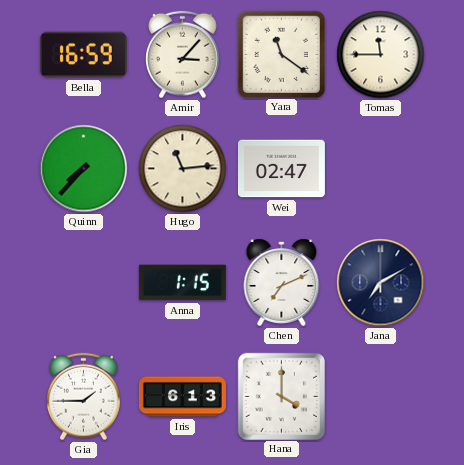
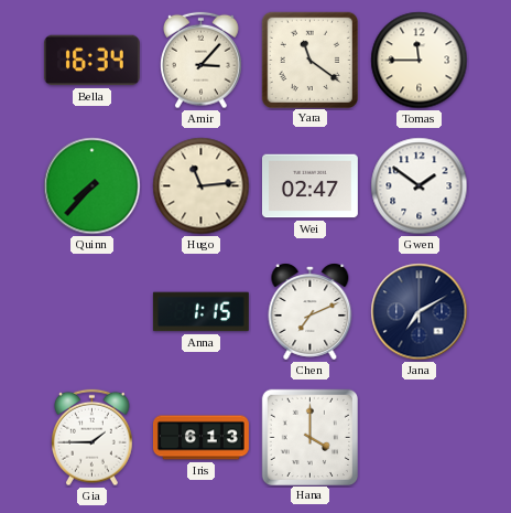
Bella: 16:59 -> 16:34
Gwen: none -> 1:51
